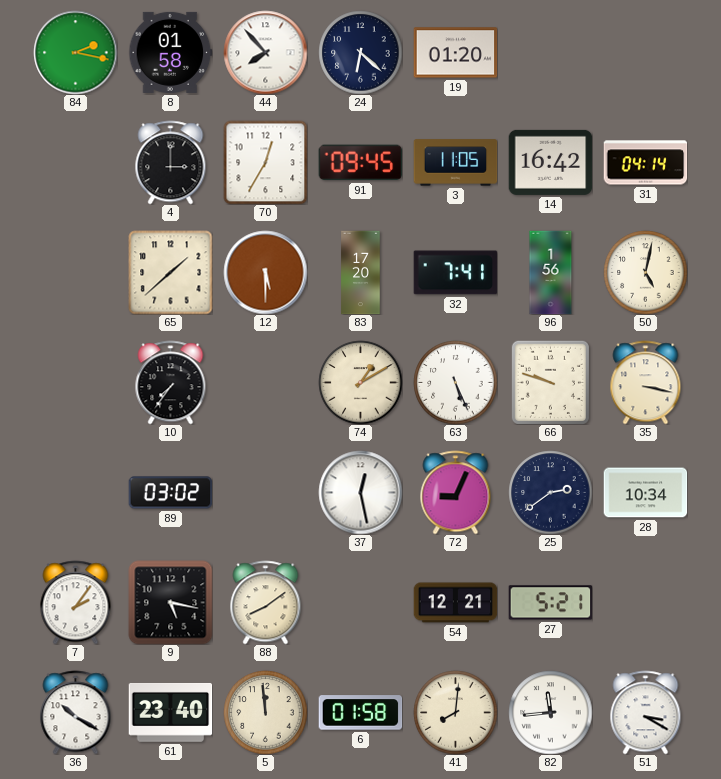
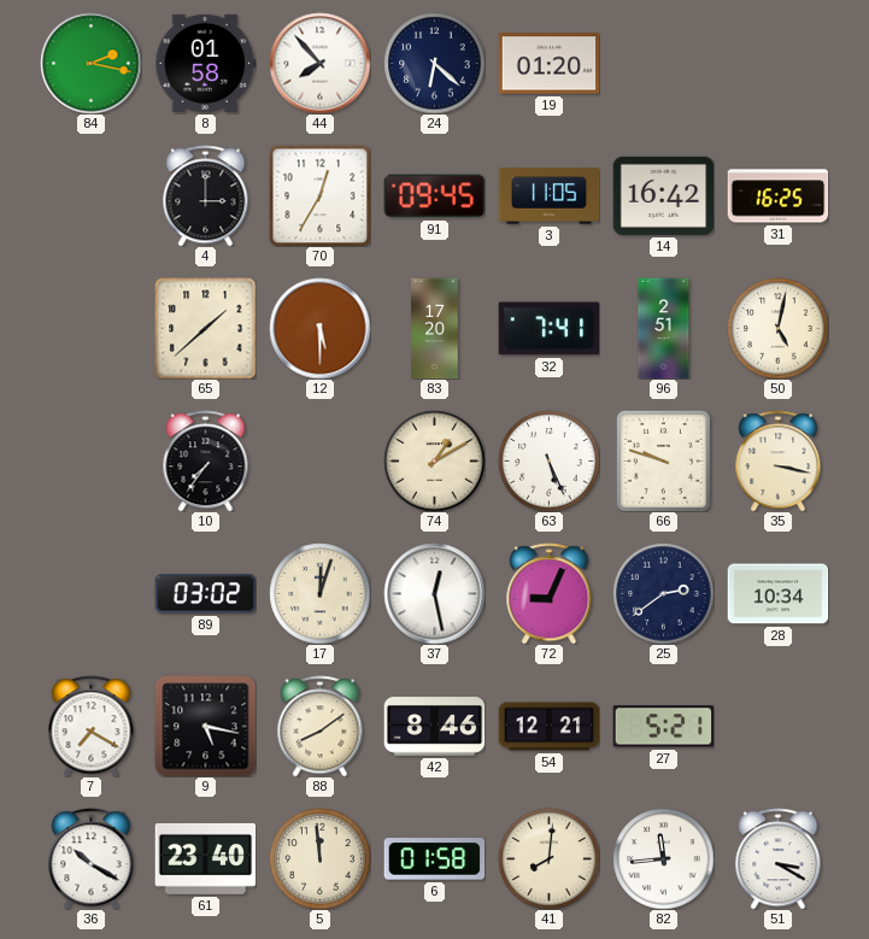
31: 04:14 -> 16:25
96: 1:56 -> 2:51
17: none -> 12:03
7: 2:06 -> 7:20
42: none -> 8:46
